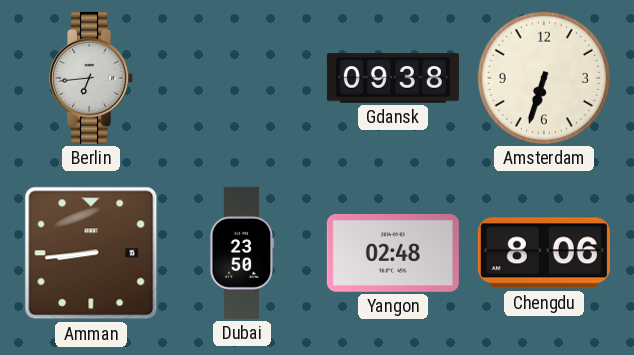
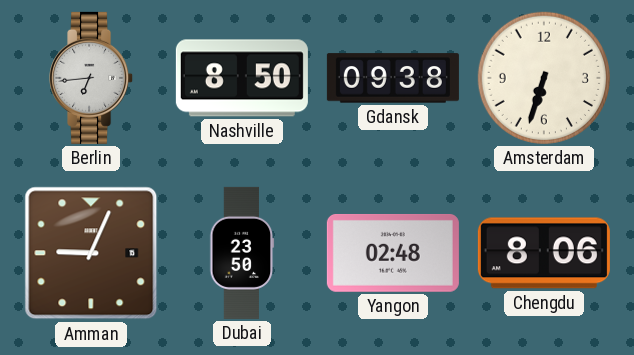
Nashville: none -> 8:50
Amman: 8:44 -> 9:04
